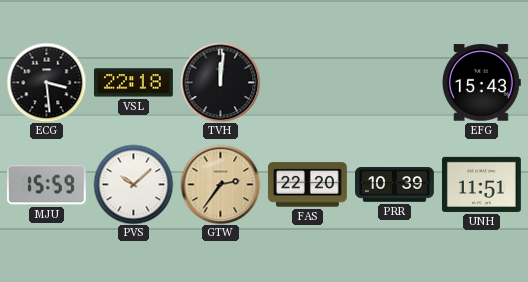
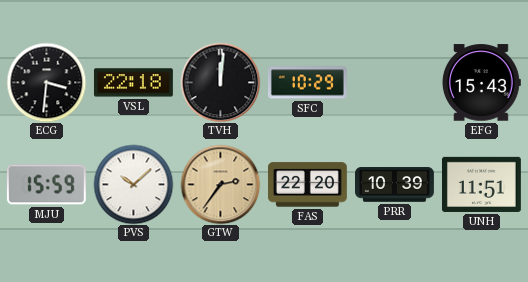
ECG: 3:29 -> 3:31
SFC: none -> 10:29
